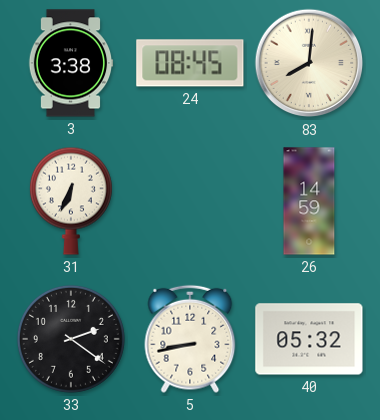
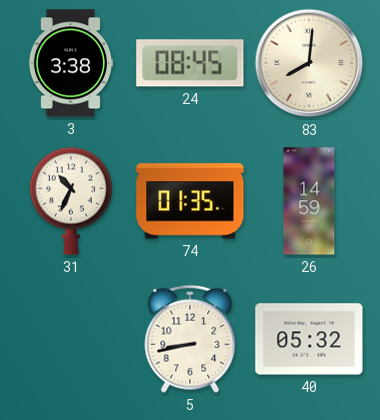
31: 6:34 -> 10:34
74: none -> 01:35
33: 2:21 -> none
